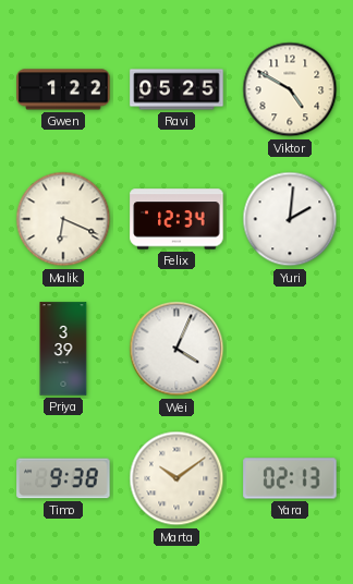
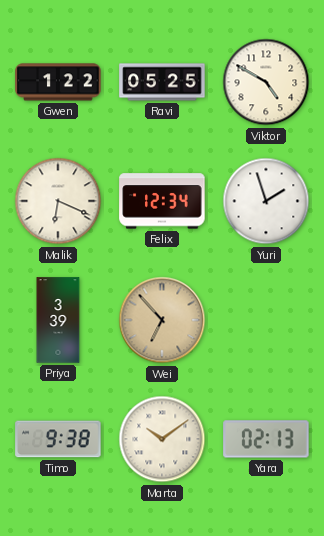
Yuri: 2:01 -> 1:57
Wei: 4:04 -> 6:53
Wei dial: white -> champagne
